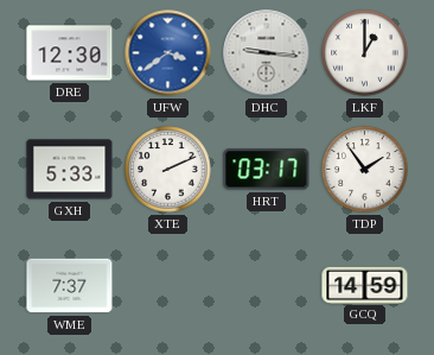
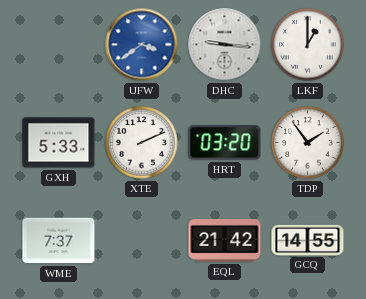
DRE: 12:30 -> none
HRT: 03:17 -> 03:20
EQL: none -> 21:42
GCQ: 14:59 -> 14:55
